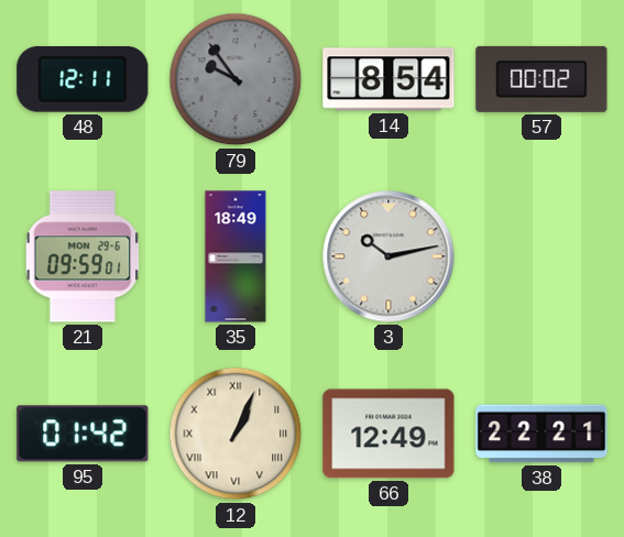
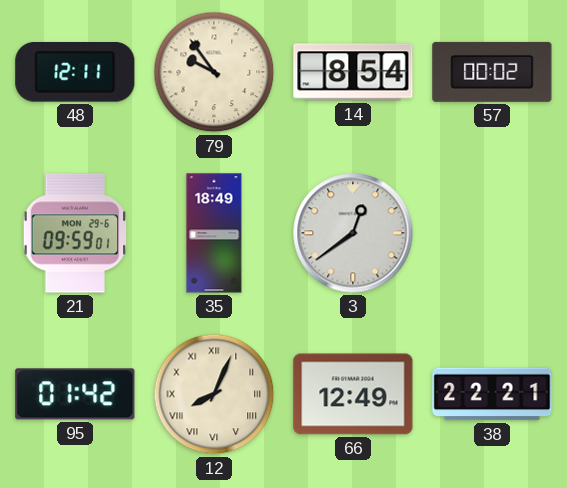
79 dial: grey -> cream
3: 10:13 -> 12:39
12: 1:04 -> 8:04
